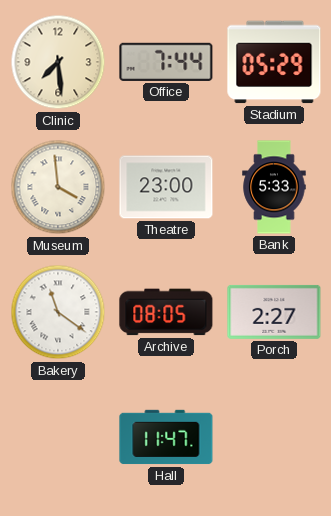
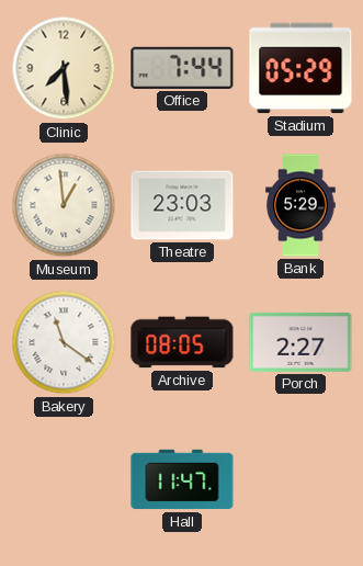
Museum: 3:59 -> 12:59
Theatre: 23:00 -> 23:03
Bank: 5:33 -> 5:29
